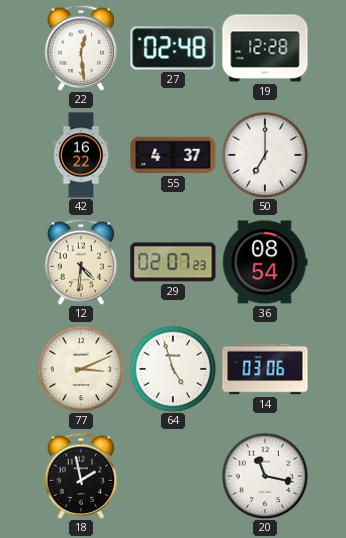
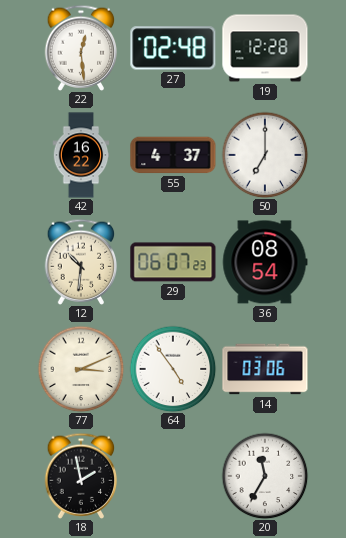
12: 4:31 -> 10:31
29: 02:07 -> 06:07
64: 4:57 -> 4:54
20: 11:17 -> 11:35
